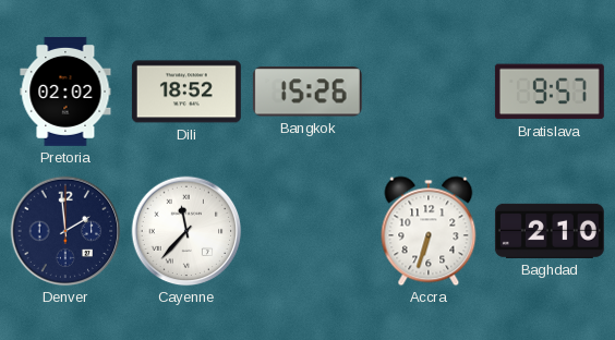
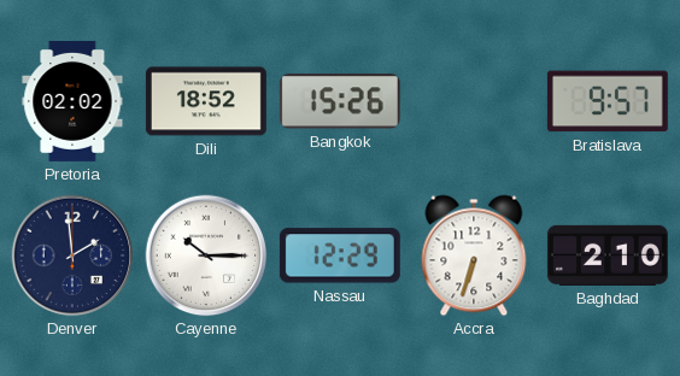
Cayenne: 11:37 -> 10:15
Nassau: none -> 12:29
